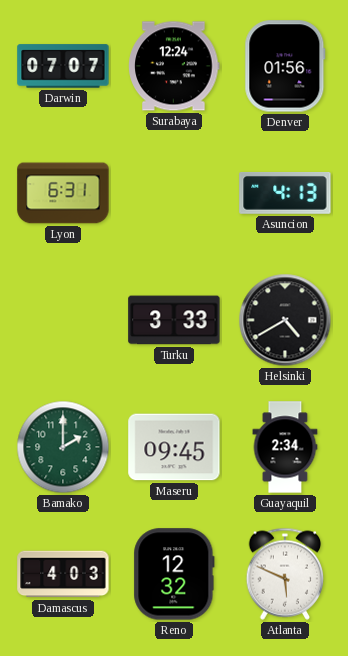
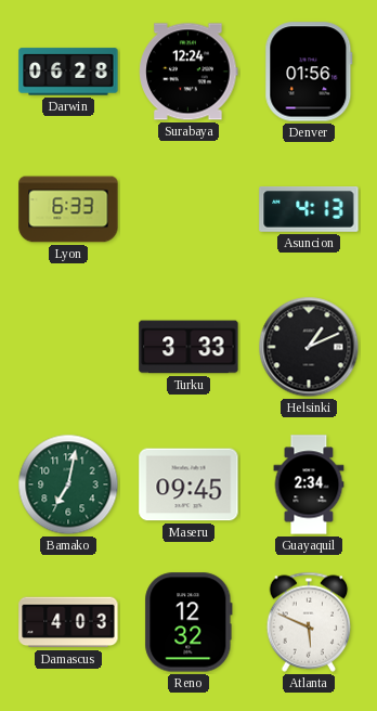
Darwin: 07:07 -> 06:28
Lyon: 6:31 -> 6:33
Helsinki: 4:40 -> 1:11
Bamako: 2:00 -> 7:02
